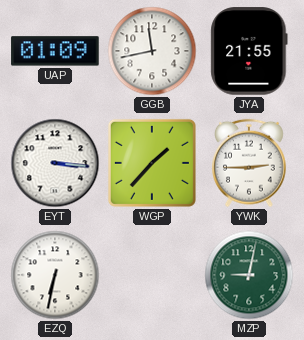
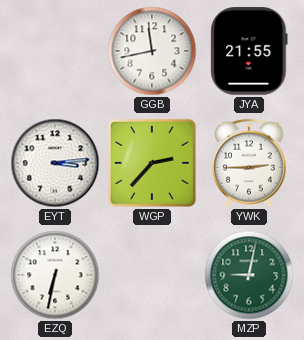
UAP: 01:09 -> none
EYT: 3:16 -> 3:14
WGP: 1:37 -> 2:37
